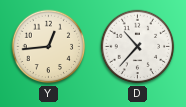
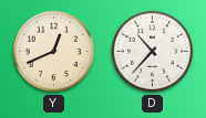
Y: 12:44 -> 12:41
